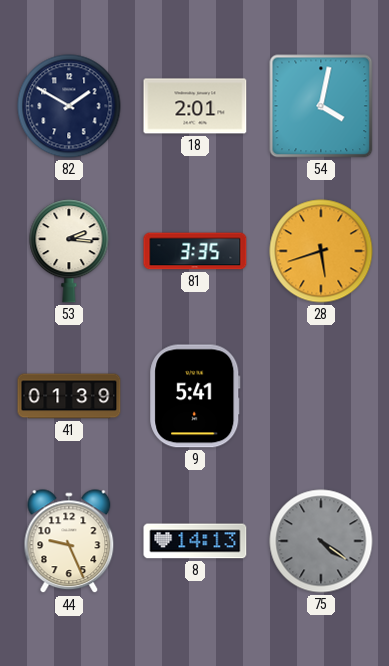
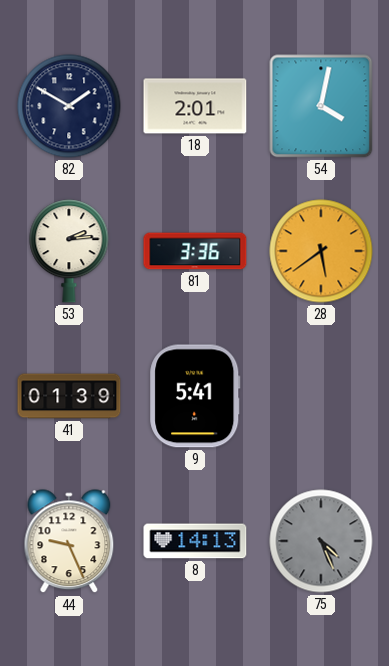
53: 2:16 -> 2:14
81: 3:35 -> 3:36
28: 5:42 -> 5:39
75: 4:21 -> 4:26
